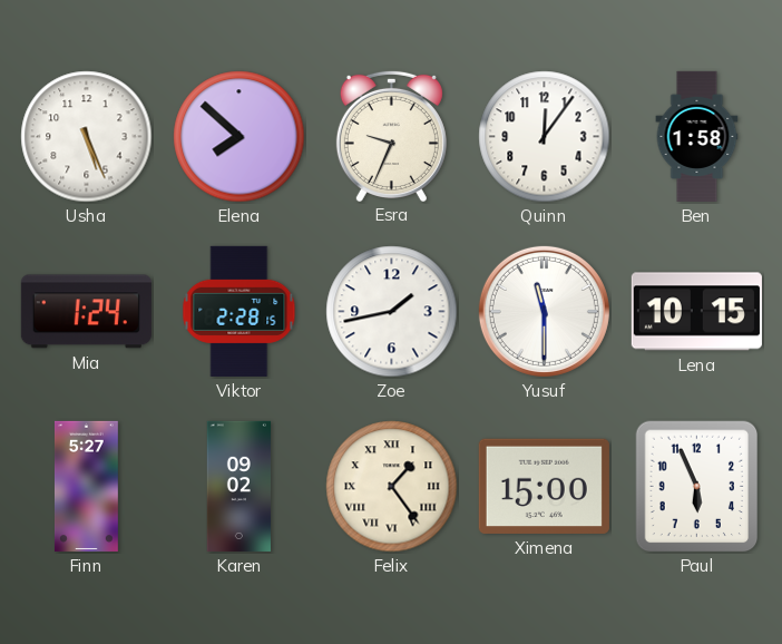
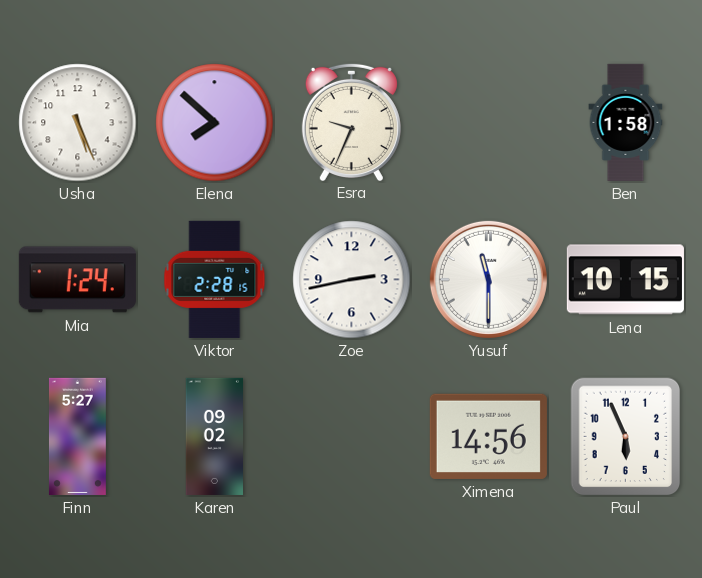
Quinn: 12:06 -> none
Zoe: 1:43 -> 2:43
Felix: 1:24 -> none
Ximena: 15:00 -> 14:56
